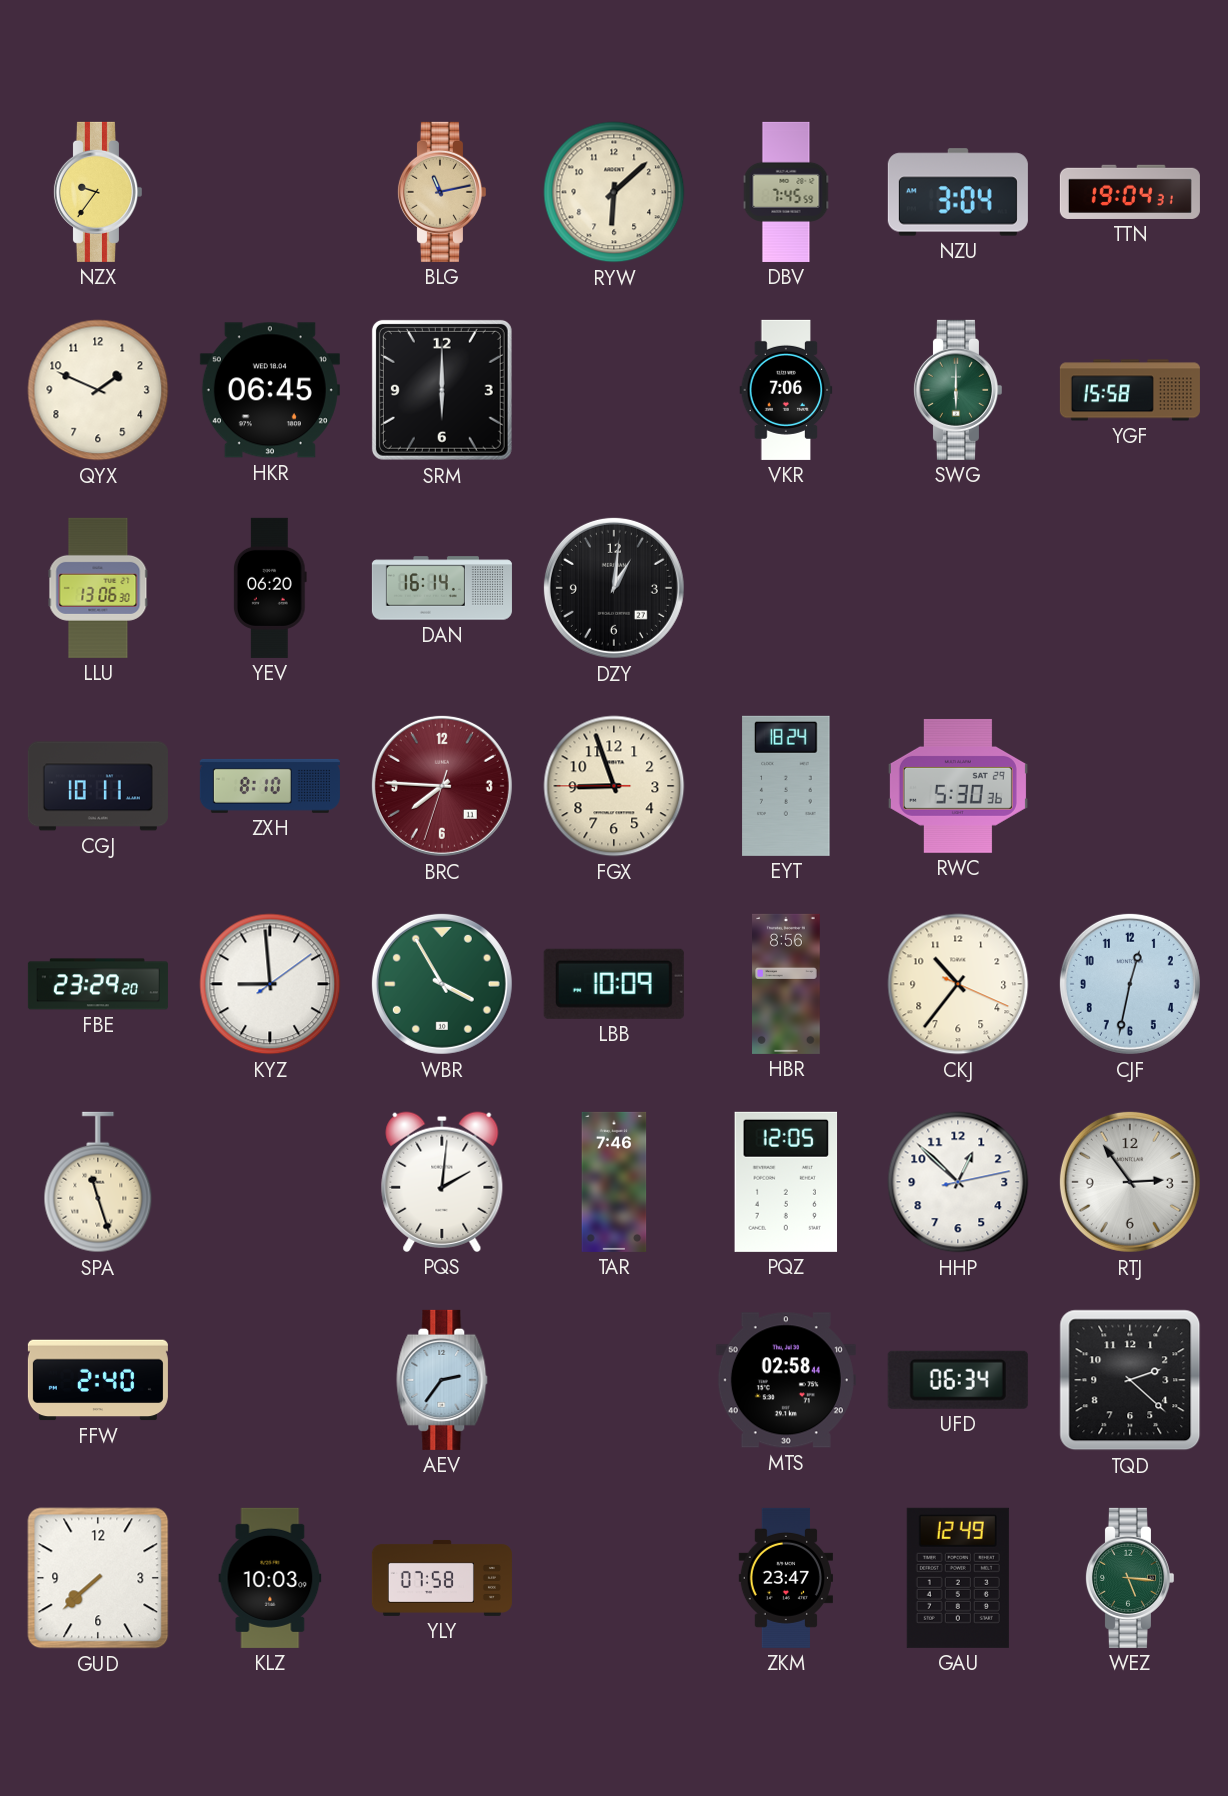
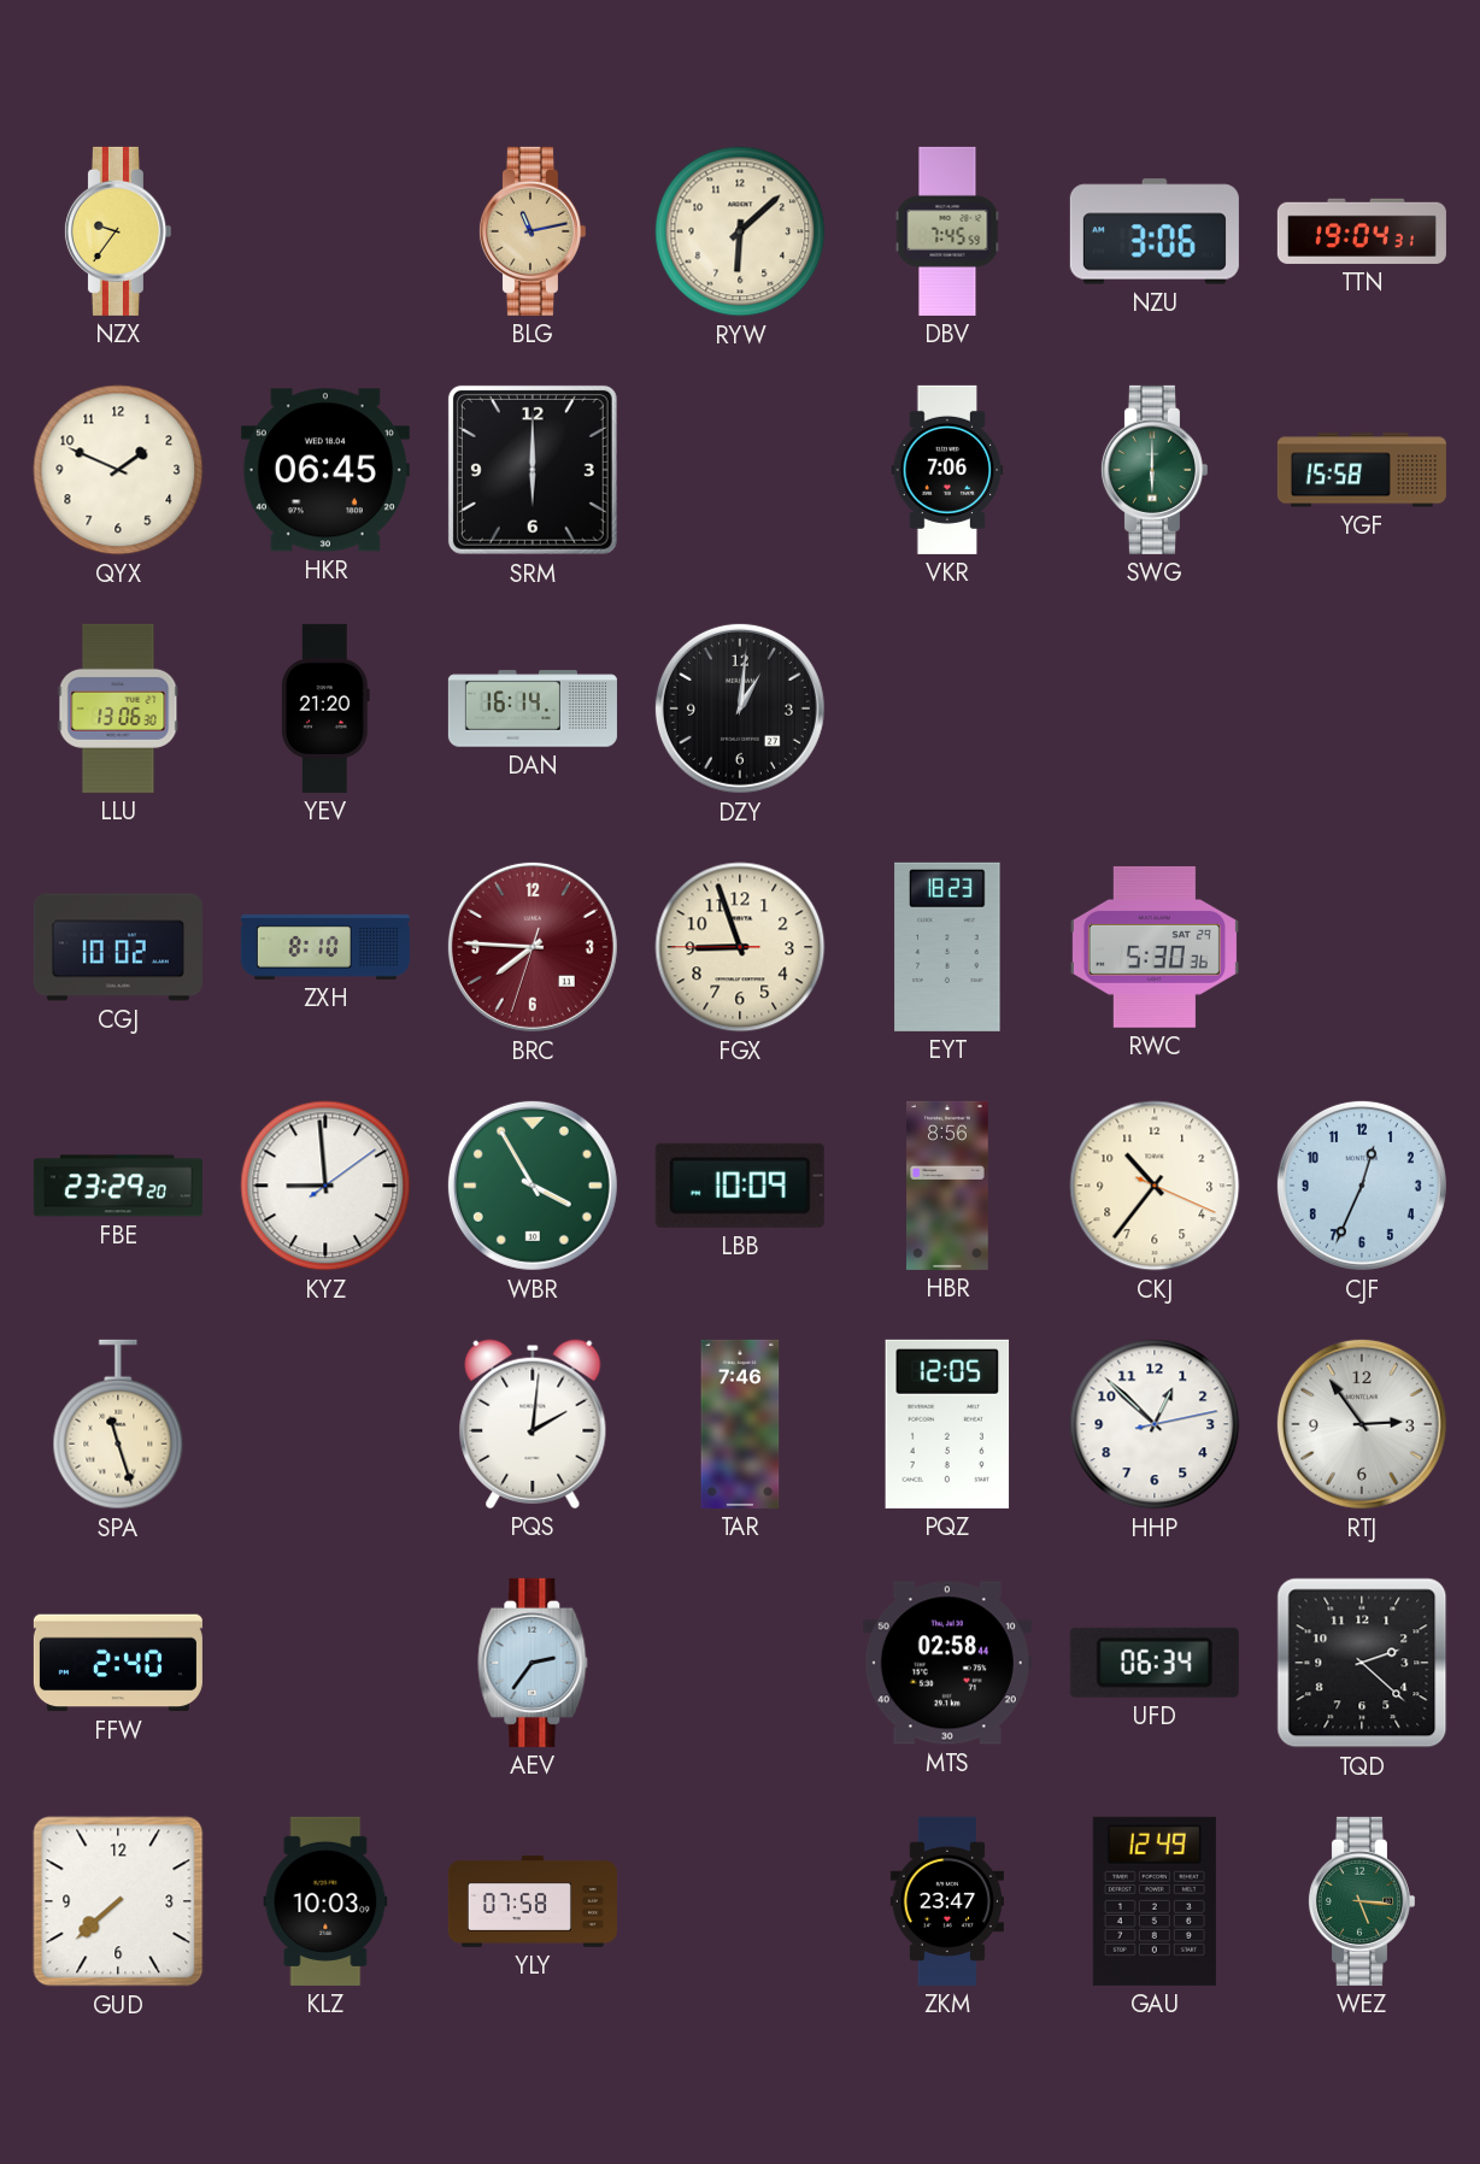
NZU: 3:04 -> 3:06
YEV: 06:20 -> 21:20
CGJ: 10:11 -> 10:02
EYT: 18:24 -> 18:23
CJF: 12:32 -> 12:34
